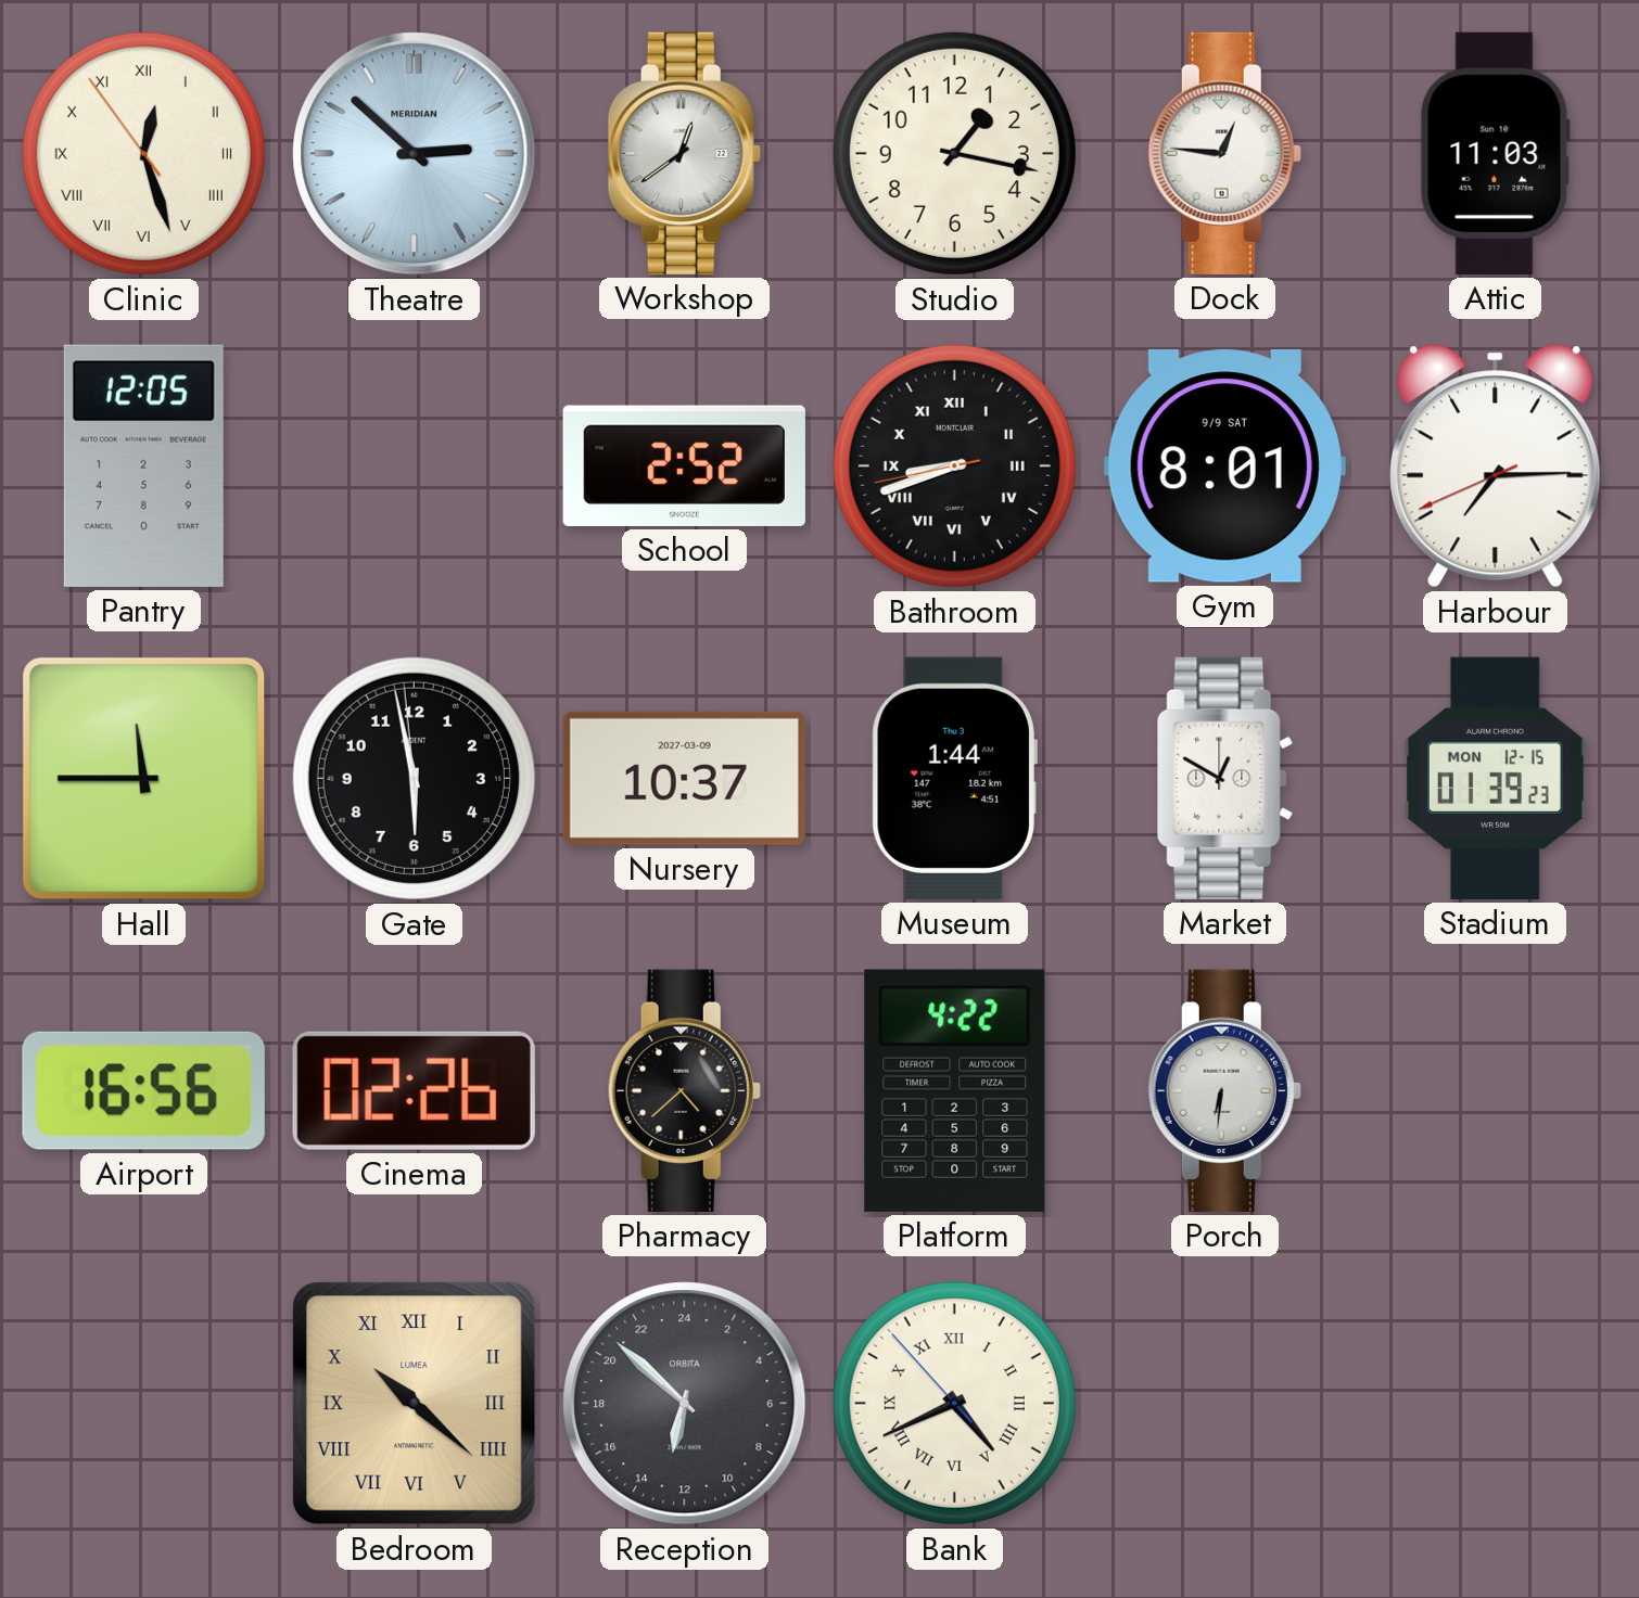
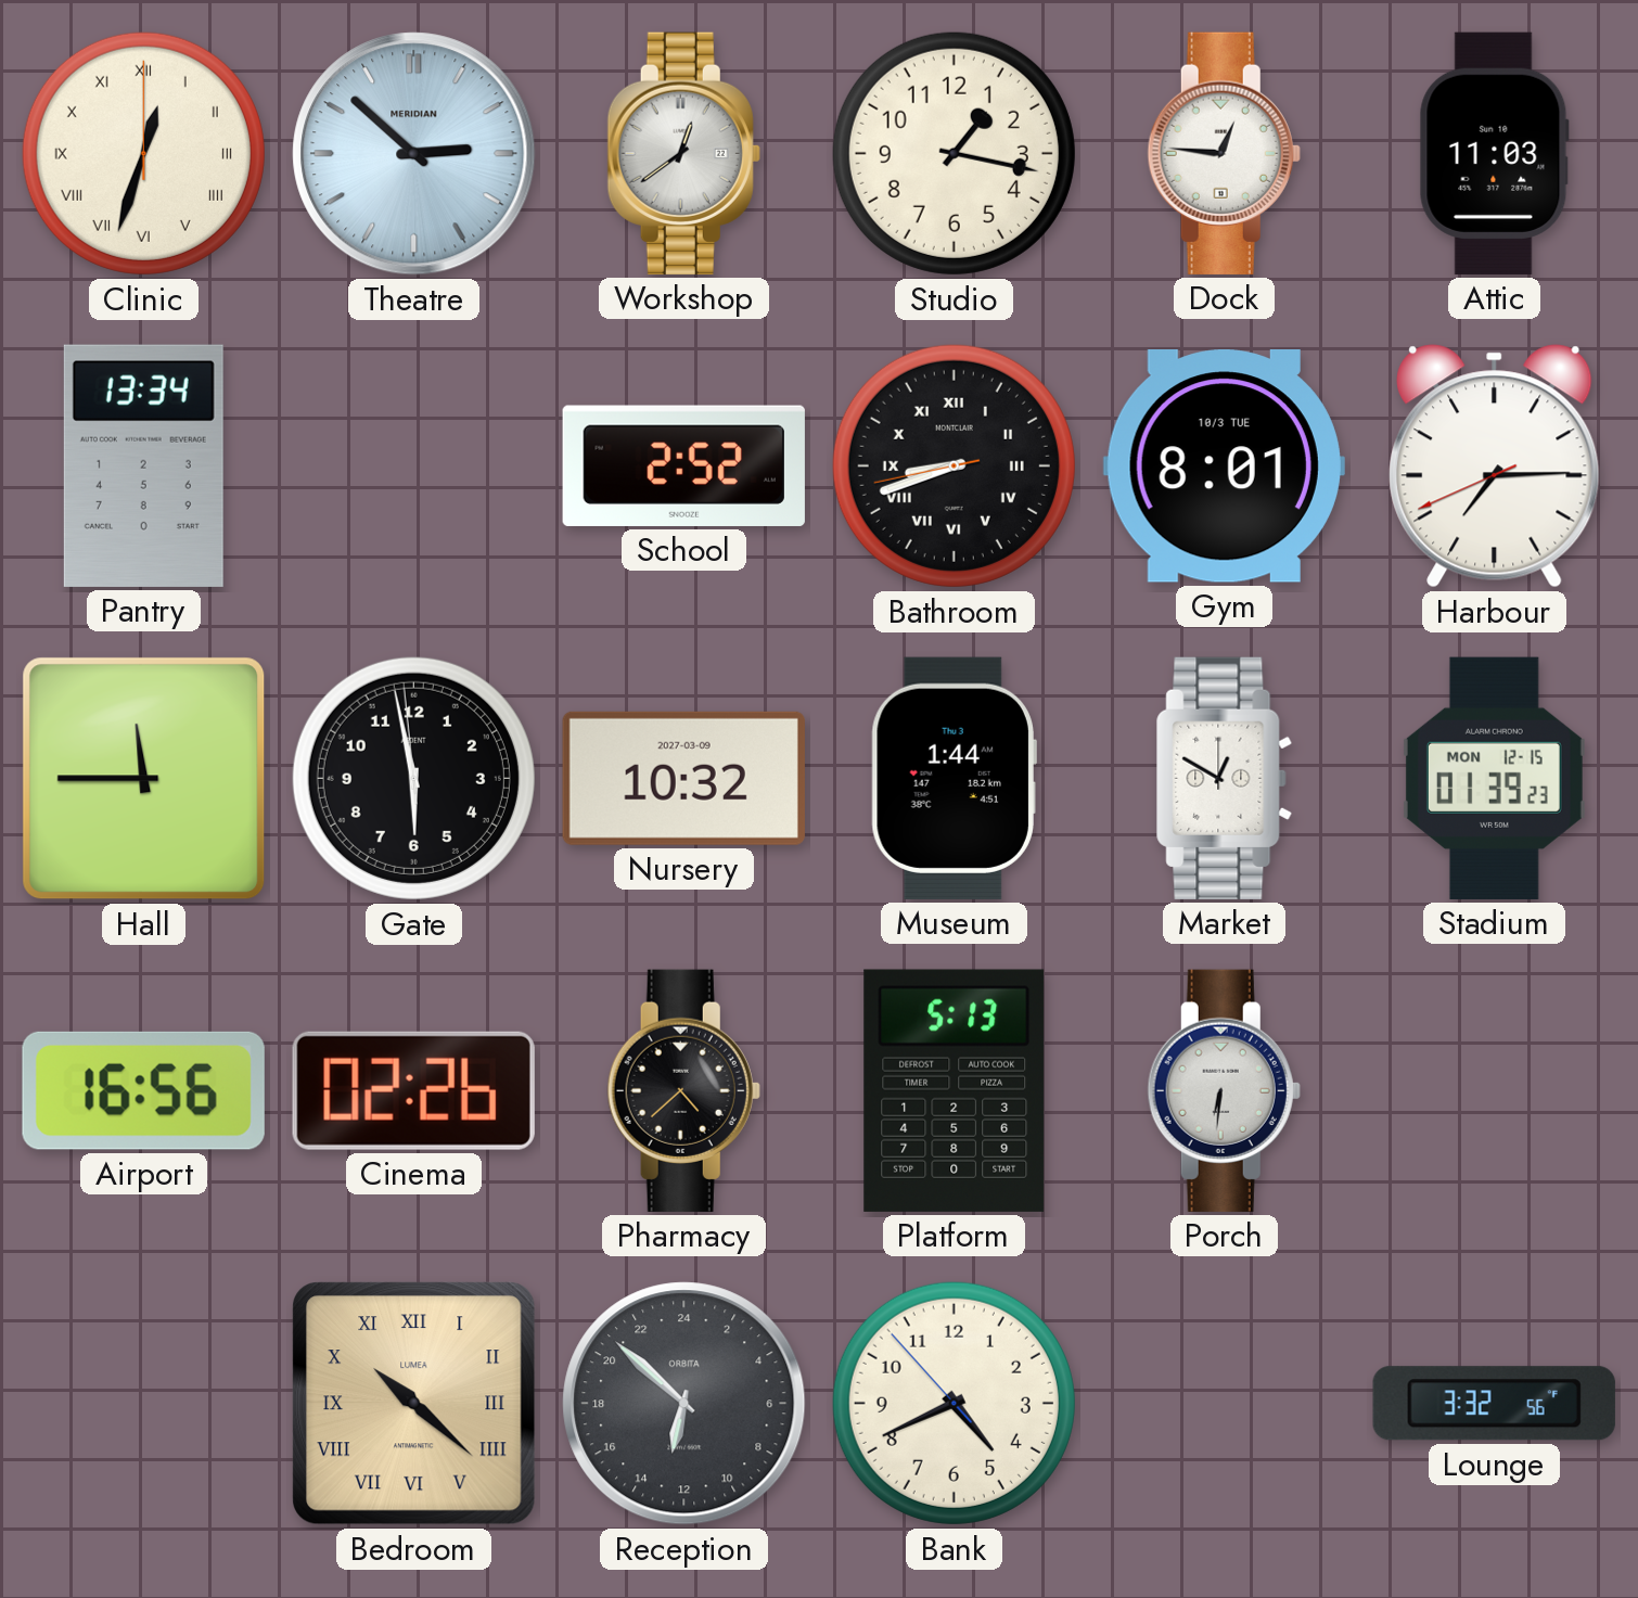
Clinic: 12:26 -> 12:33
Pantry: 12:05 -> 13:34
Gym date: 9/9 SAT -> 10/3 TUE
Nursery: 10:37 -> 10:32
Platform: 4:22 -> 5:13
Bank numerals: Roman -> Arabic
Lounge: none -> 3:32
